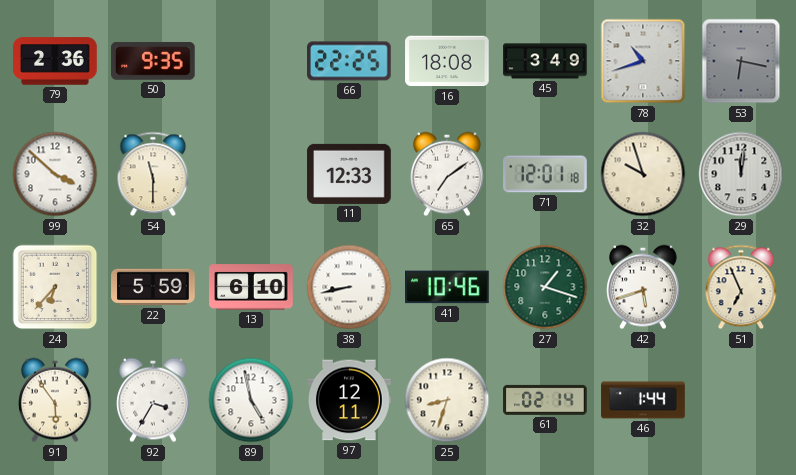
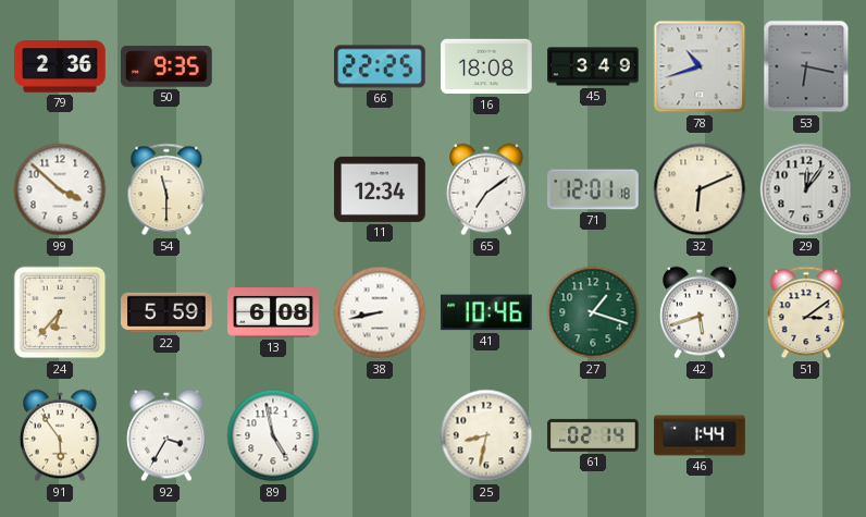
11: 12:33 -> 12:34
32: 9:57 -> 6:11
29: 12:01 -> 12:06
13: 6:10 -> 6:08
51: 6:56 -> 3:09
97: 12:11 -> none
25: 8:33 -> 8:32
